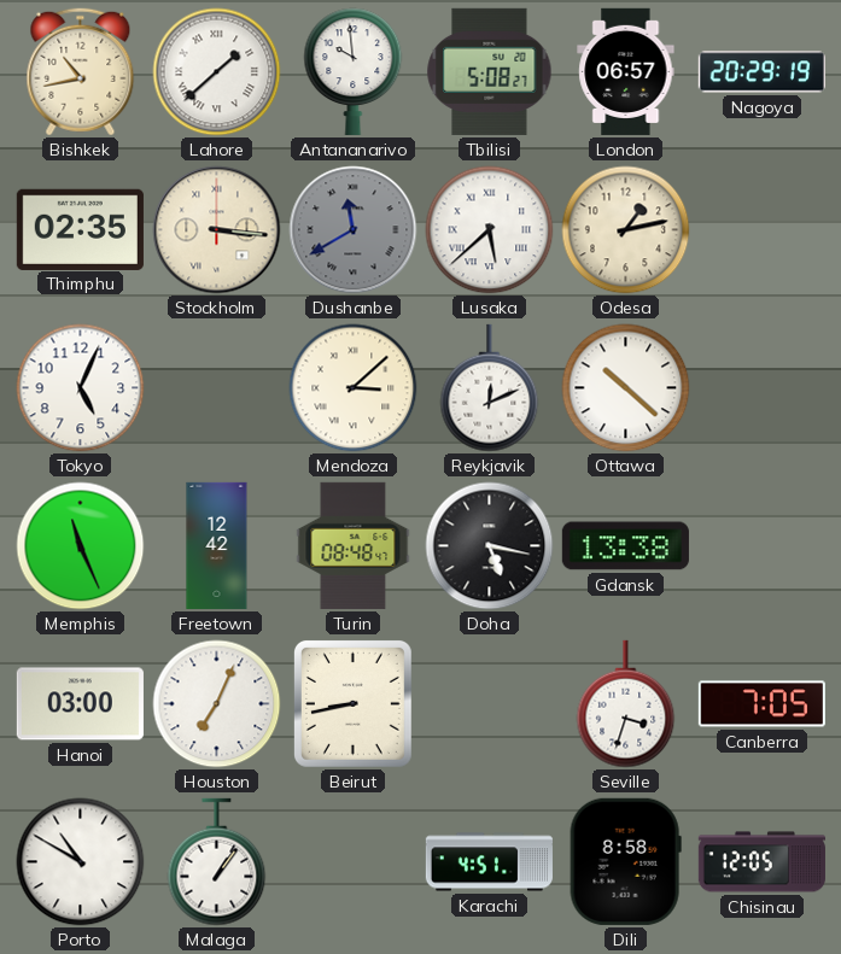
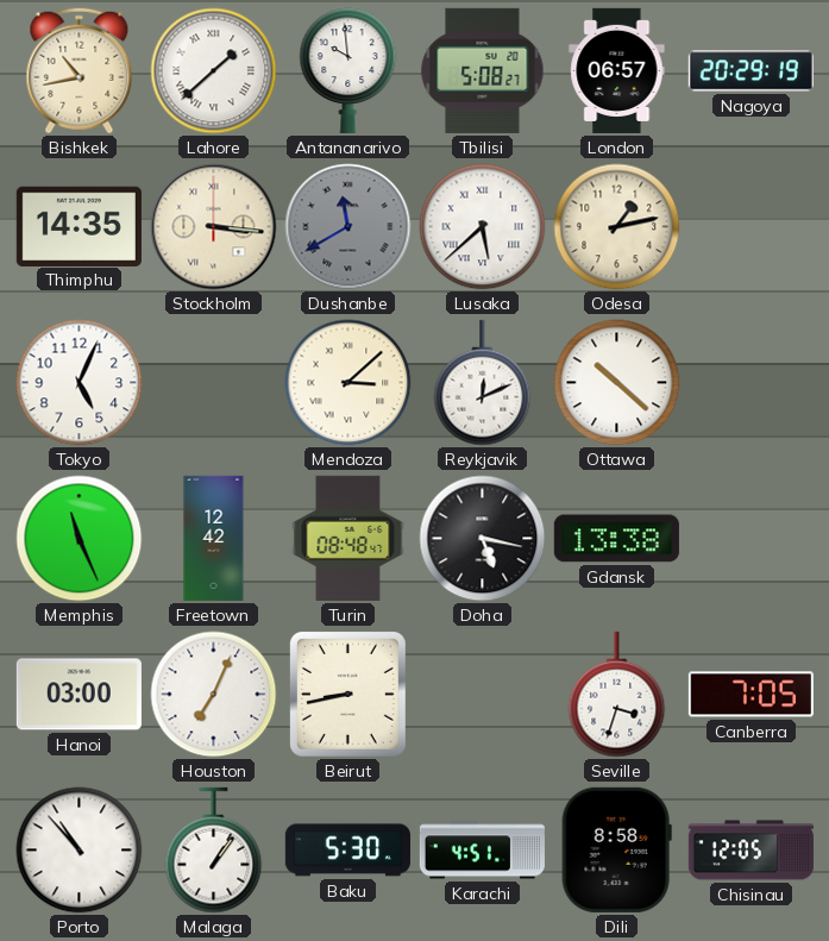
Thimphu: 02:35 -> 14:35
Porto: 10:50 -> 10:53
Baku: none -> 5:30
